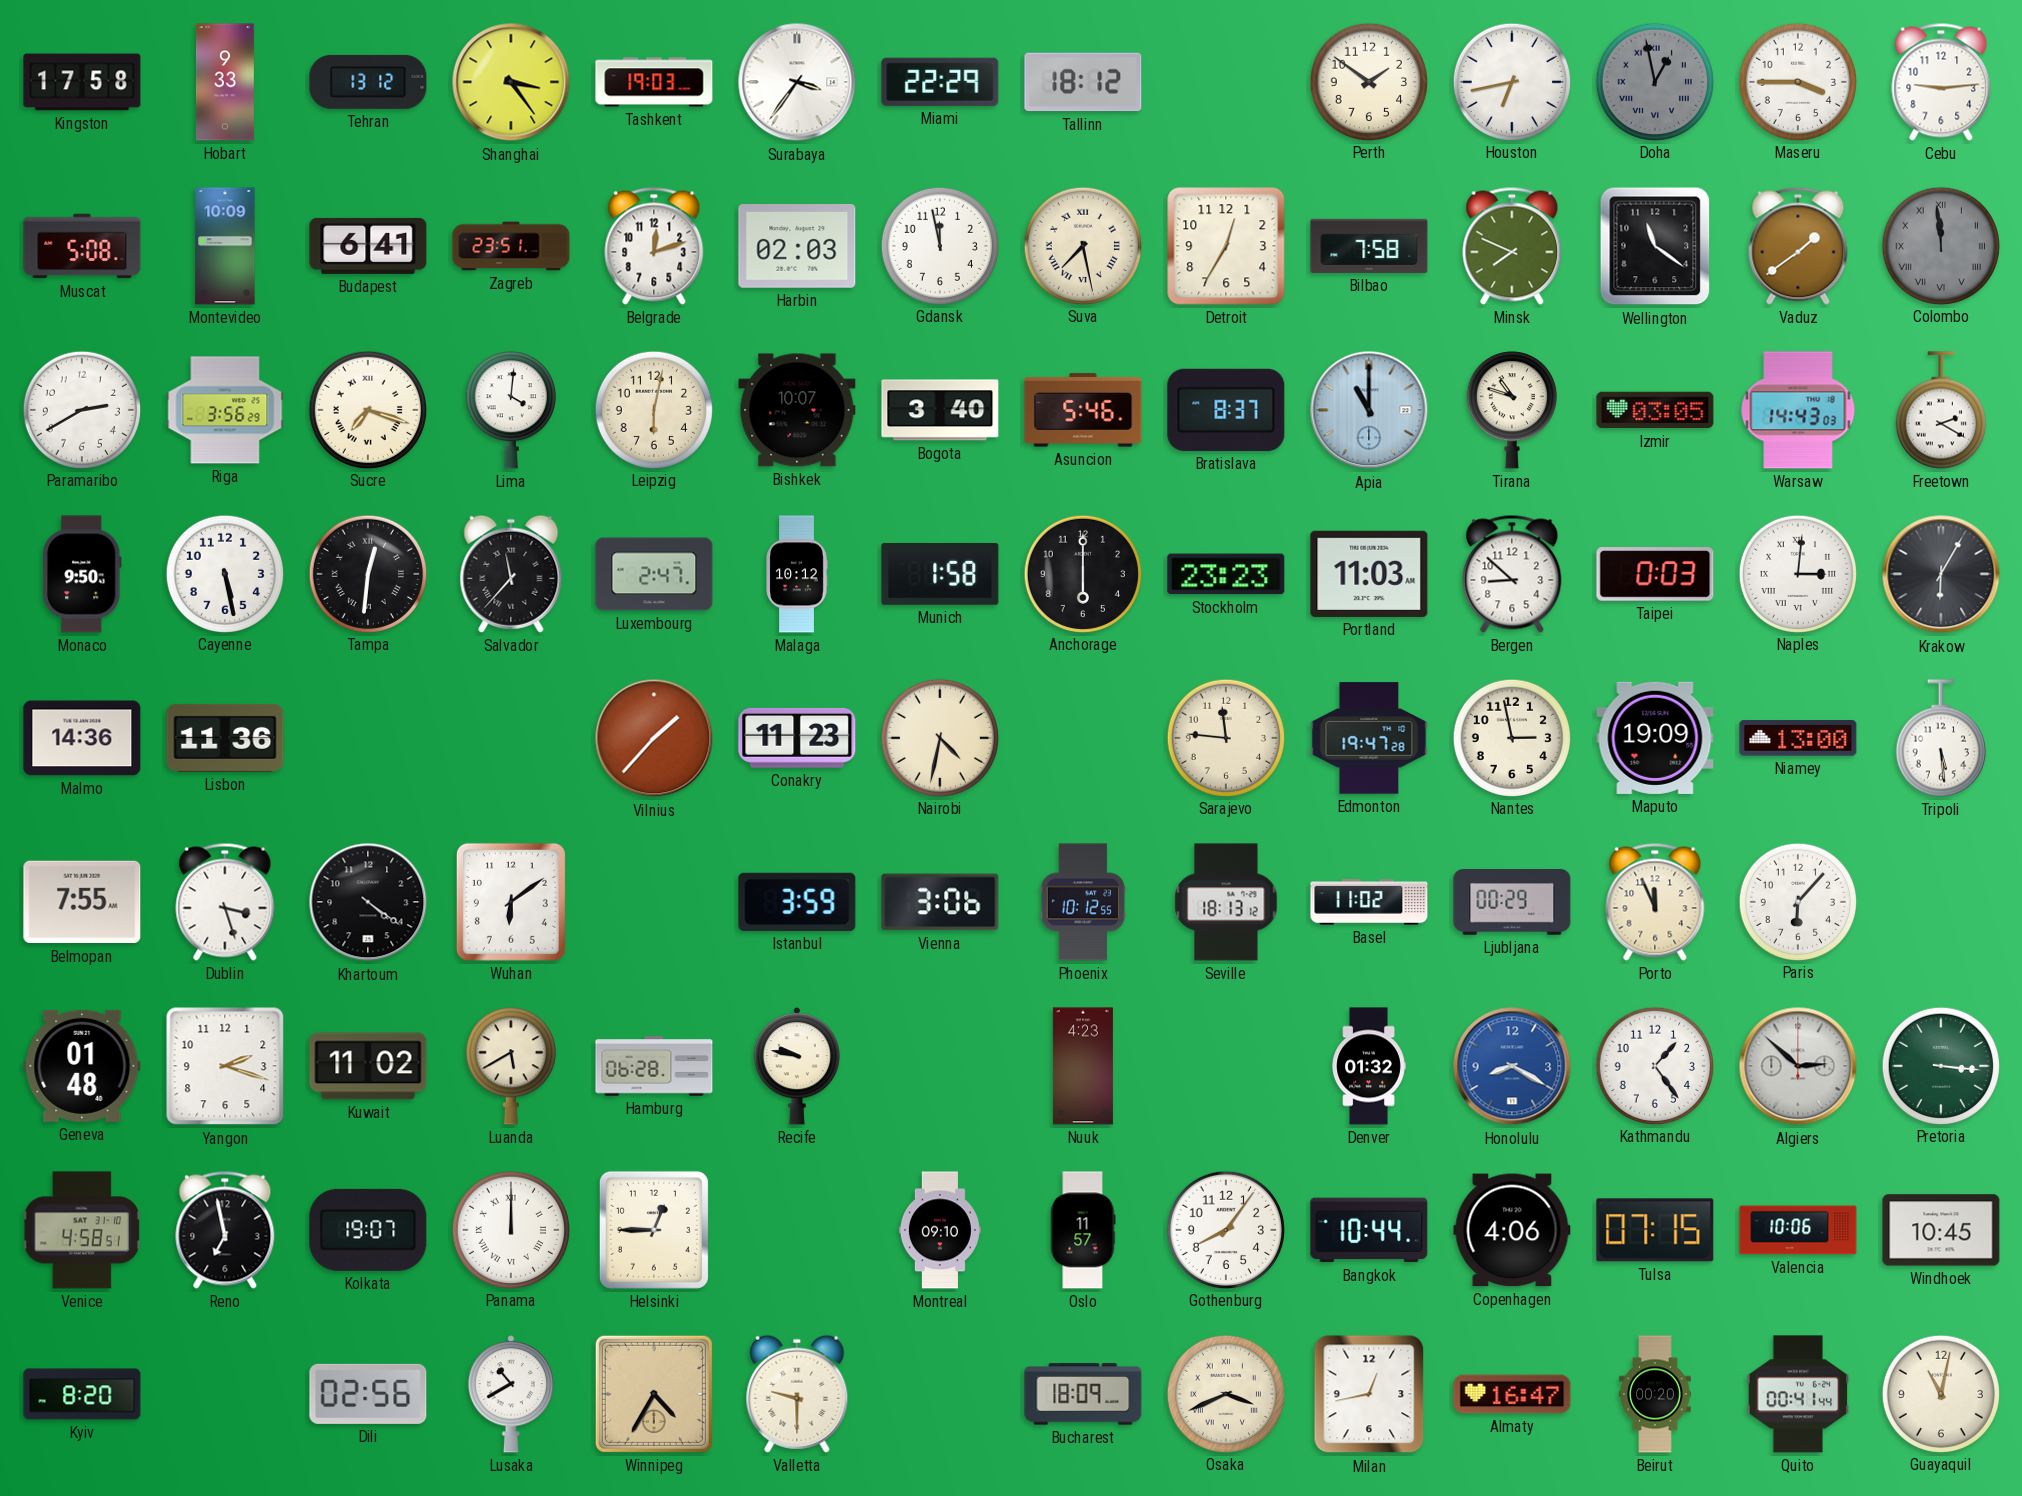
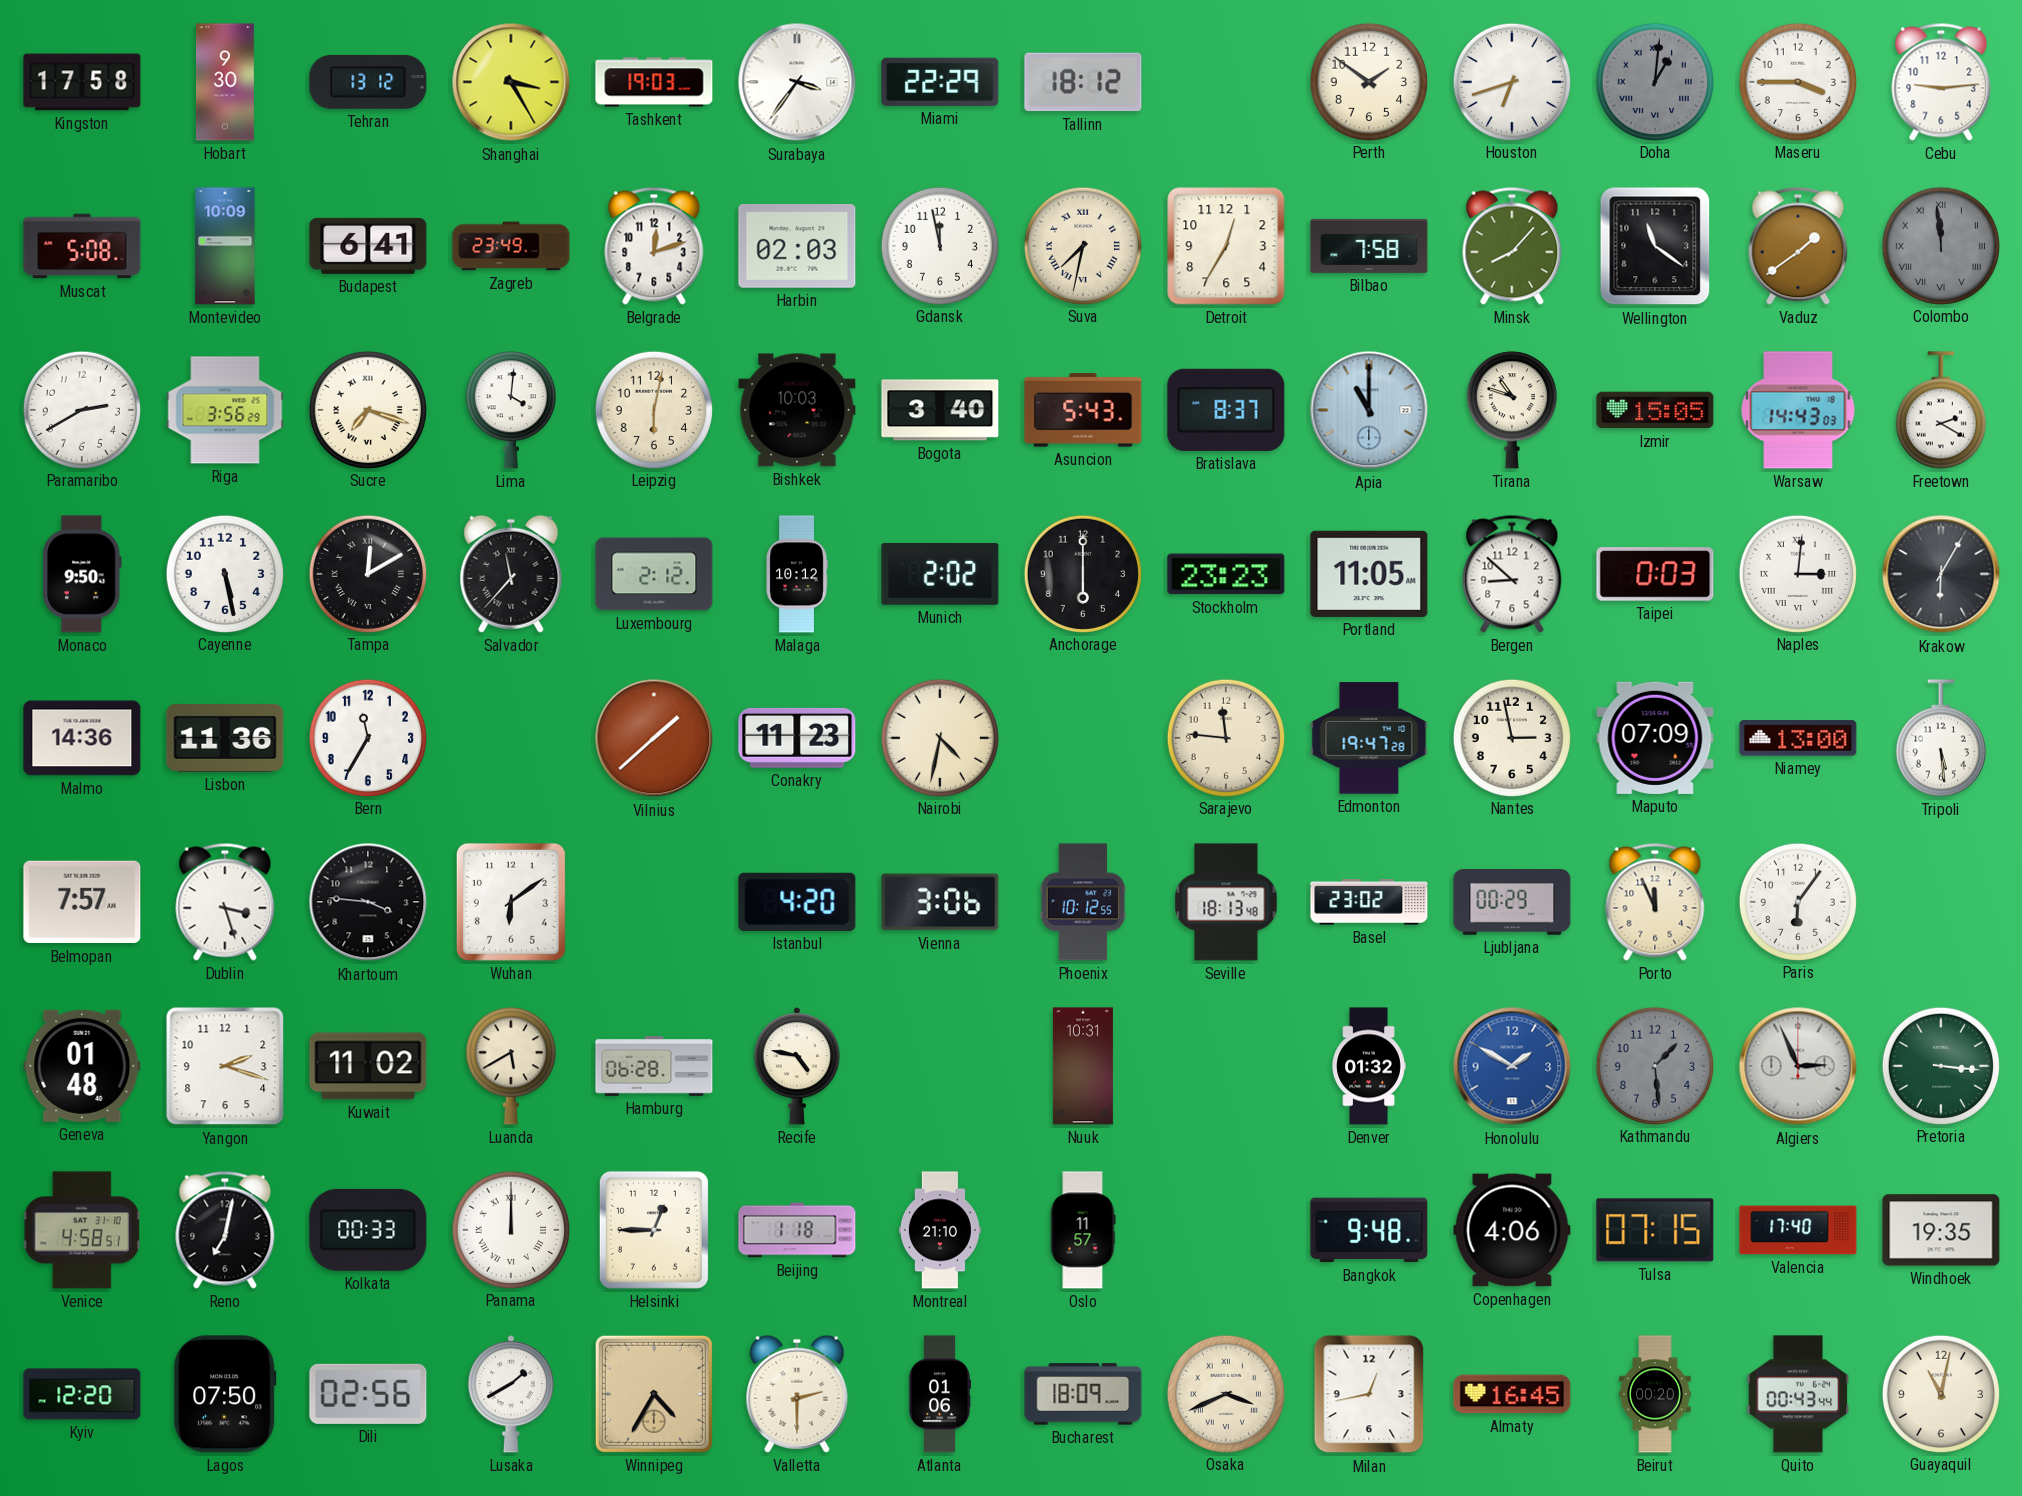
Hobart: 9:33 -> 9:30
Shanghai: 3:24 -> 3:25
Houston: 6:43 -> 6:42
Doha: 12:58 -> 1:01
Zagreb: 23:51 -> 23:49
Suva: 7:28 -> 7:32
Minsk: 7:49 -> 8:07
Bishkek: 10:07 -> 10:03
Asuncion: 5:46 -> 5:43
Izmir: 03:05 -> 15:05
Tampa: 12:31 -> 12:10
Luxembourg: 2:47 -> 2:12
Munich: 1:58 -> 2:02
Portland: 11:03 -> 11:05
Bern: none -> 11:35
Vilnius: 1:37 -> 1:38
Maputo: 19:09 -> 07:09
Belmopan: 7:55 -> 7:57
Khartoum: 4:21 -> 3:46
Istanbul: 3:59 -> 4:20
Seville: 18:13:12 -> 18:13:48
Basel: 11:02 -> 23:02
Paris: 6:07 -> 6:06
Recife: 9:47 -> 4:47
Nuuk: 4:23 -> 10:31
Honolulu: 8:20 -> 1:50
Kathmandu: 1:24 -> 1:29
Kathmandu dial: white -> grey
Algiers: 2:52 -> 2:56
Reno: 6:58 -> 7:02
Kolkata: 19:07 -> 00:33
Beijing: none -> 1:18
Montreal: 09:10 -> 21:10
Gothenburg: 8:06 -> none
Bangkok: 10:44 -> 9:48
Valencia: 10:06 -> 17:40
Windhoek: 10:45 -> 19:35
Kyiv: 8:20 -> 12:20
Lagos: none -> 07:50
Lusaka: 10:40 -> 1:40
Valletta: 9:30 -> 2:30
Atlanta: none -> 01:06
Almaty: 16:47 -> 16:45
Quito: 00:41 -> 00:43
